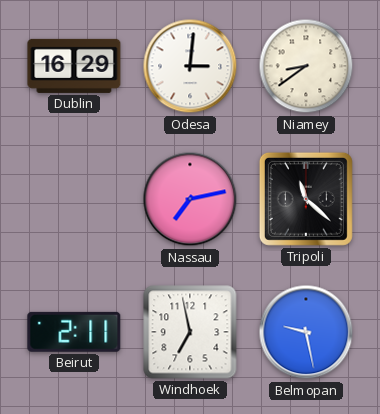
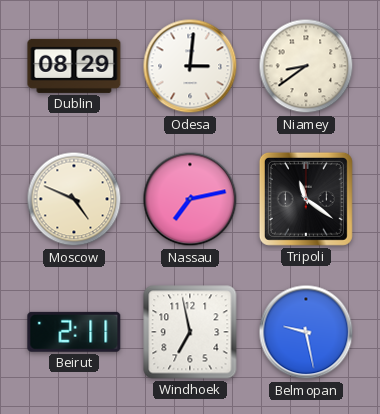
Dublin: 16:29 -> 08:29
Moscow: none -> 4:49
Tripoli: 11:22 -> 11:21
